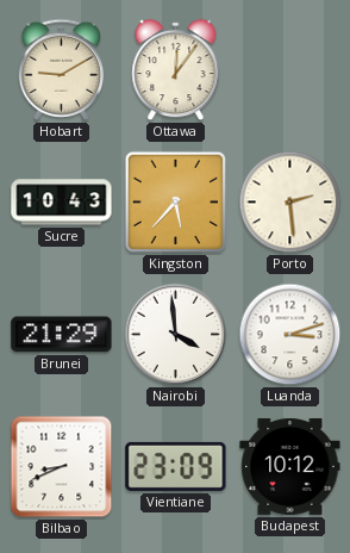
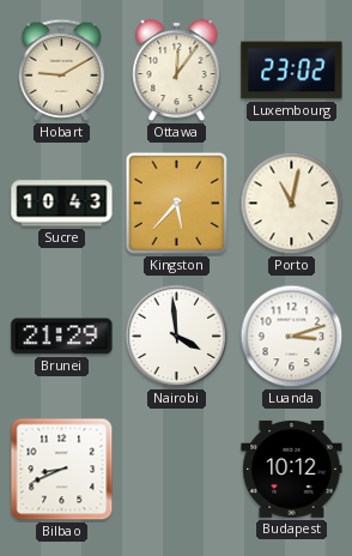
Luxembourg: none -> 23:02
Porto: 2:29 -> 11:02
Vientiane: 23:09 -> none
